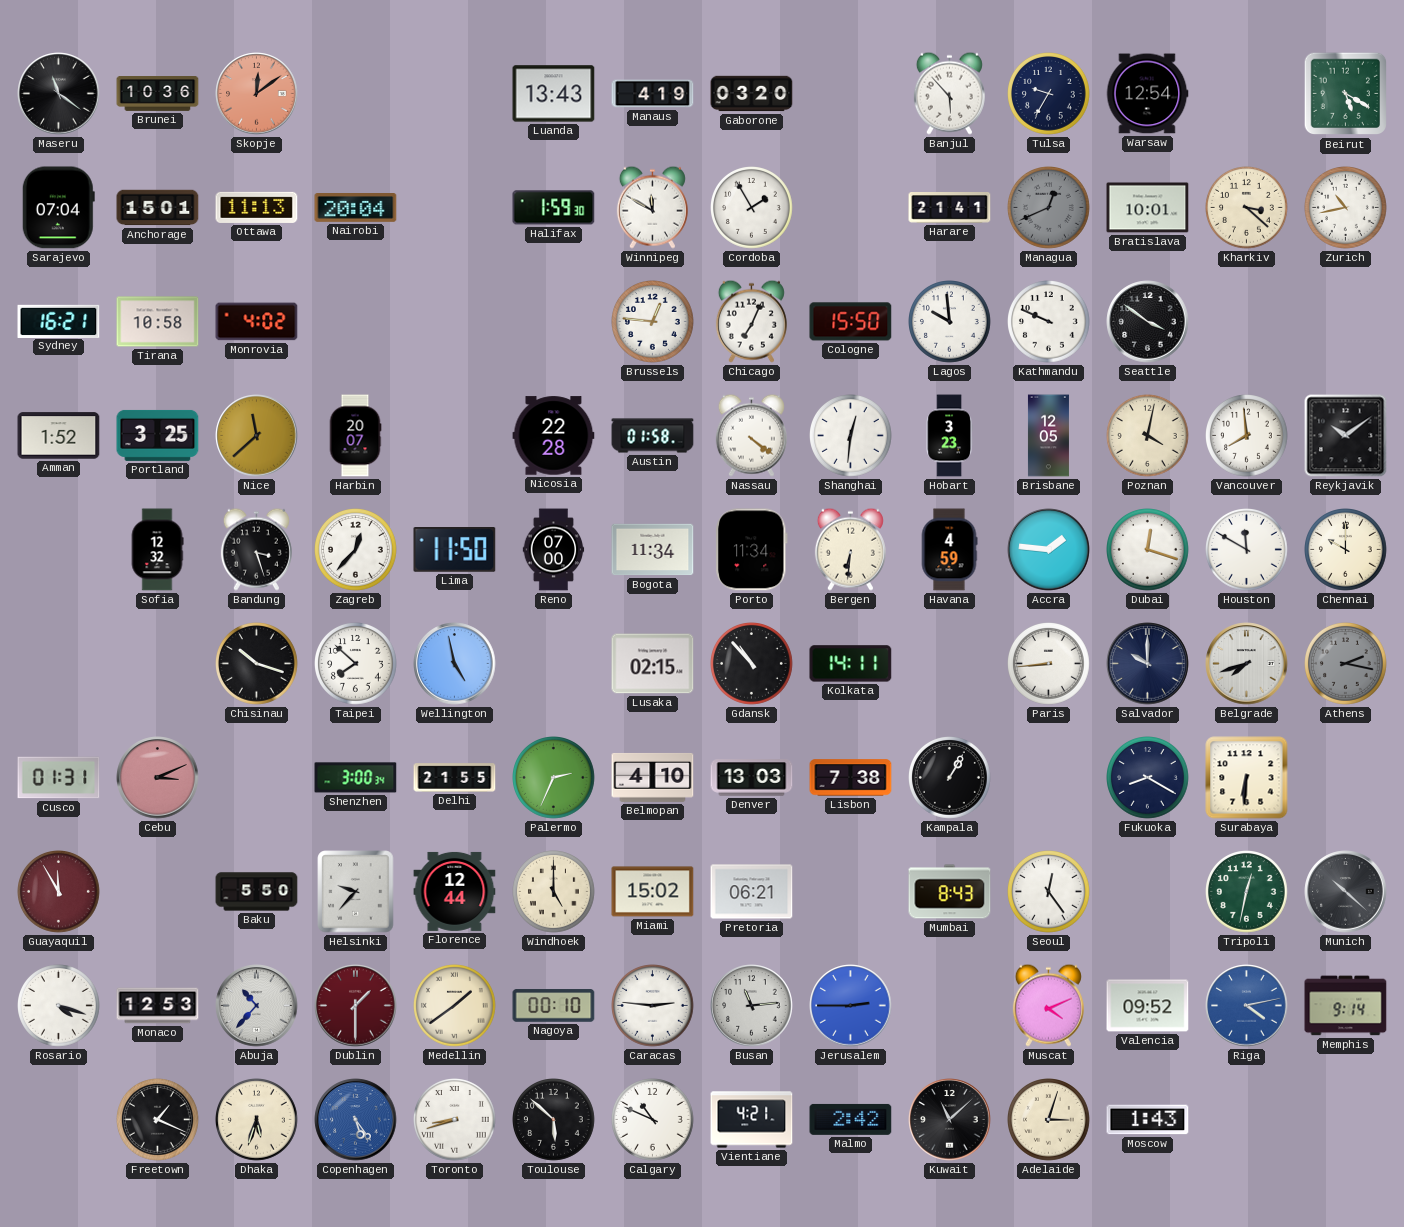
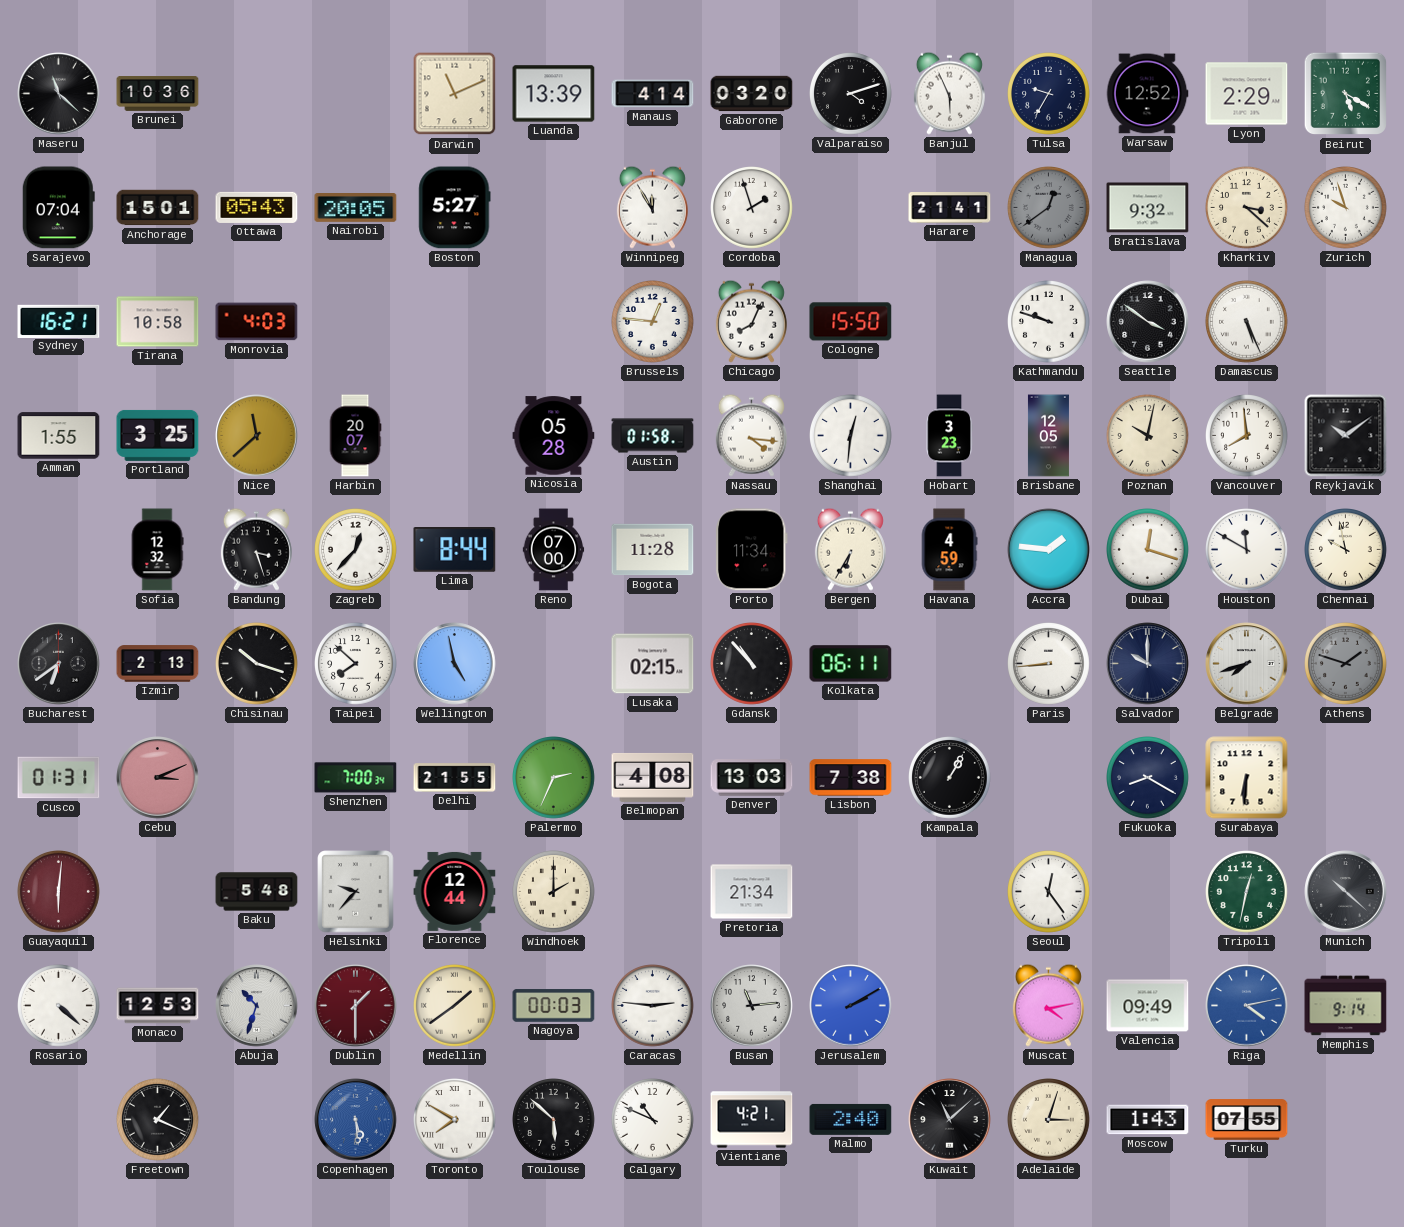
Maseru: 11:21 -> 11:22
Skopje: 12:09 -> none
Darwin: none -> 11:11
Luanda: 13:43 -> 13:39
Manaus: 4:19 -> 4:14
Valparaiso: none -> 4:12
Banjul: 5:53 -> 5:56
Warsaw: 12:54 -> 12:52
Lyon: none -> 2:29
Ottawa: 11:13 -> 05:43
Nairobi: 20:04 -> 20:05
Boston: none -> 5:27
Halifax: 1:59 -> none
Winnipeg: 11:50 -> 11:55
Cordoba: 1:55 -> 1:57
Managua: 12:41 -> 12:39
Bratislava: 10:01 -> 9:32
Zurich: 10:43 -> 9:57
Monrovia: 4:02 -> 4:03
Chicago: 7:04 -> 8:04
Lagos: 9:59 -> none
Kathmandu: 9:49 -> 9:48
Damascus: none -> 5:26
Amman: 1:52 -> 1:55
Nicosia: 22:28 -> 05:28
Nassau: 4:21 -> 4:16
Poznan: 4:02 -> 10:02
Lima: 11:50 -> 8:44
Bogota: 11:34 -> 11:28
Bergen: 6:31 -> 6:35
Chennai: 10:00 -> 9:58
Bucharest: none -> 6:39
Izmir: none -> 2:13
Kolkata: 14:11 -> 06:11
Athens: 2:17 -> 1:48
Shenzhen: 3:00 -> 7:00
Belmopan: 4:10 -> 4:08
Guayaquil: 11:55 -> 6:01
Baku: 5:50 -> 5:48
Windhoek: 5:00 -> 2:00
Miami: 15:02 -> none
Pretoria: 06:21 -> 21:34
Mumbai: 8:43 -> none
Rosario: 4:18 -> 4:22
Abuja: 10:37 -> 10:33
Nagoya: 00:10 -> 00:03
Jerusalem: 2:45 -> 2:10
Muscat: 4:11 -> 4:13
Valencia: 09:52 -> 09:49
Dhaka: 5:33 -> none
Copenhagen: 5:24 -> 5:29
Toronto: 8:42 -> 7:50
Malmo: 2:42 -> 2:40
Turku: none -> 07:55
